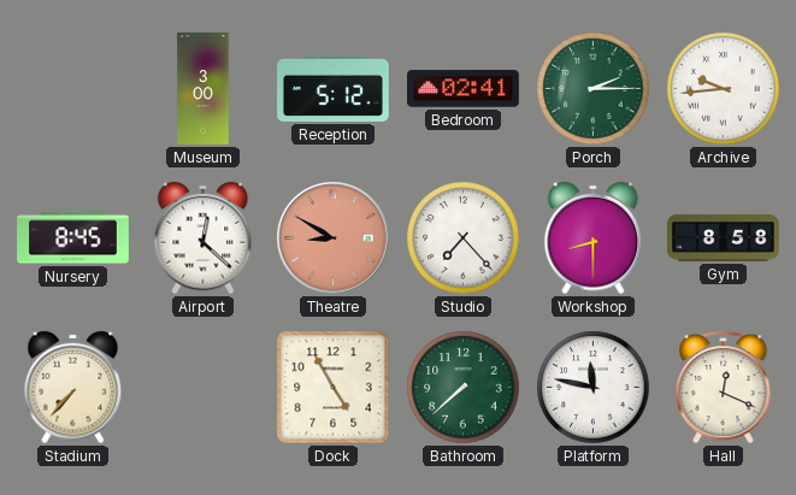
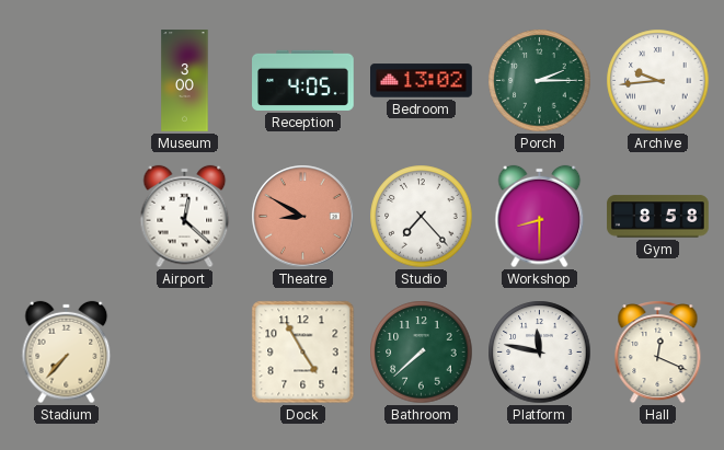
Reception: 5:12 -> 4:05
Bedroom: 02:41 -> 13:02
Nursery: 8:45 -> none
